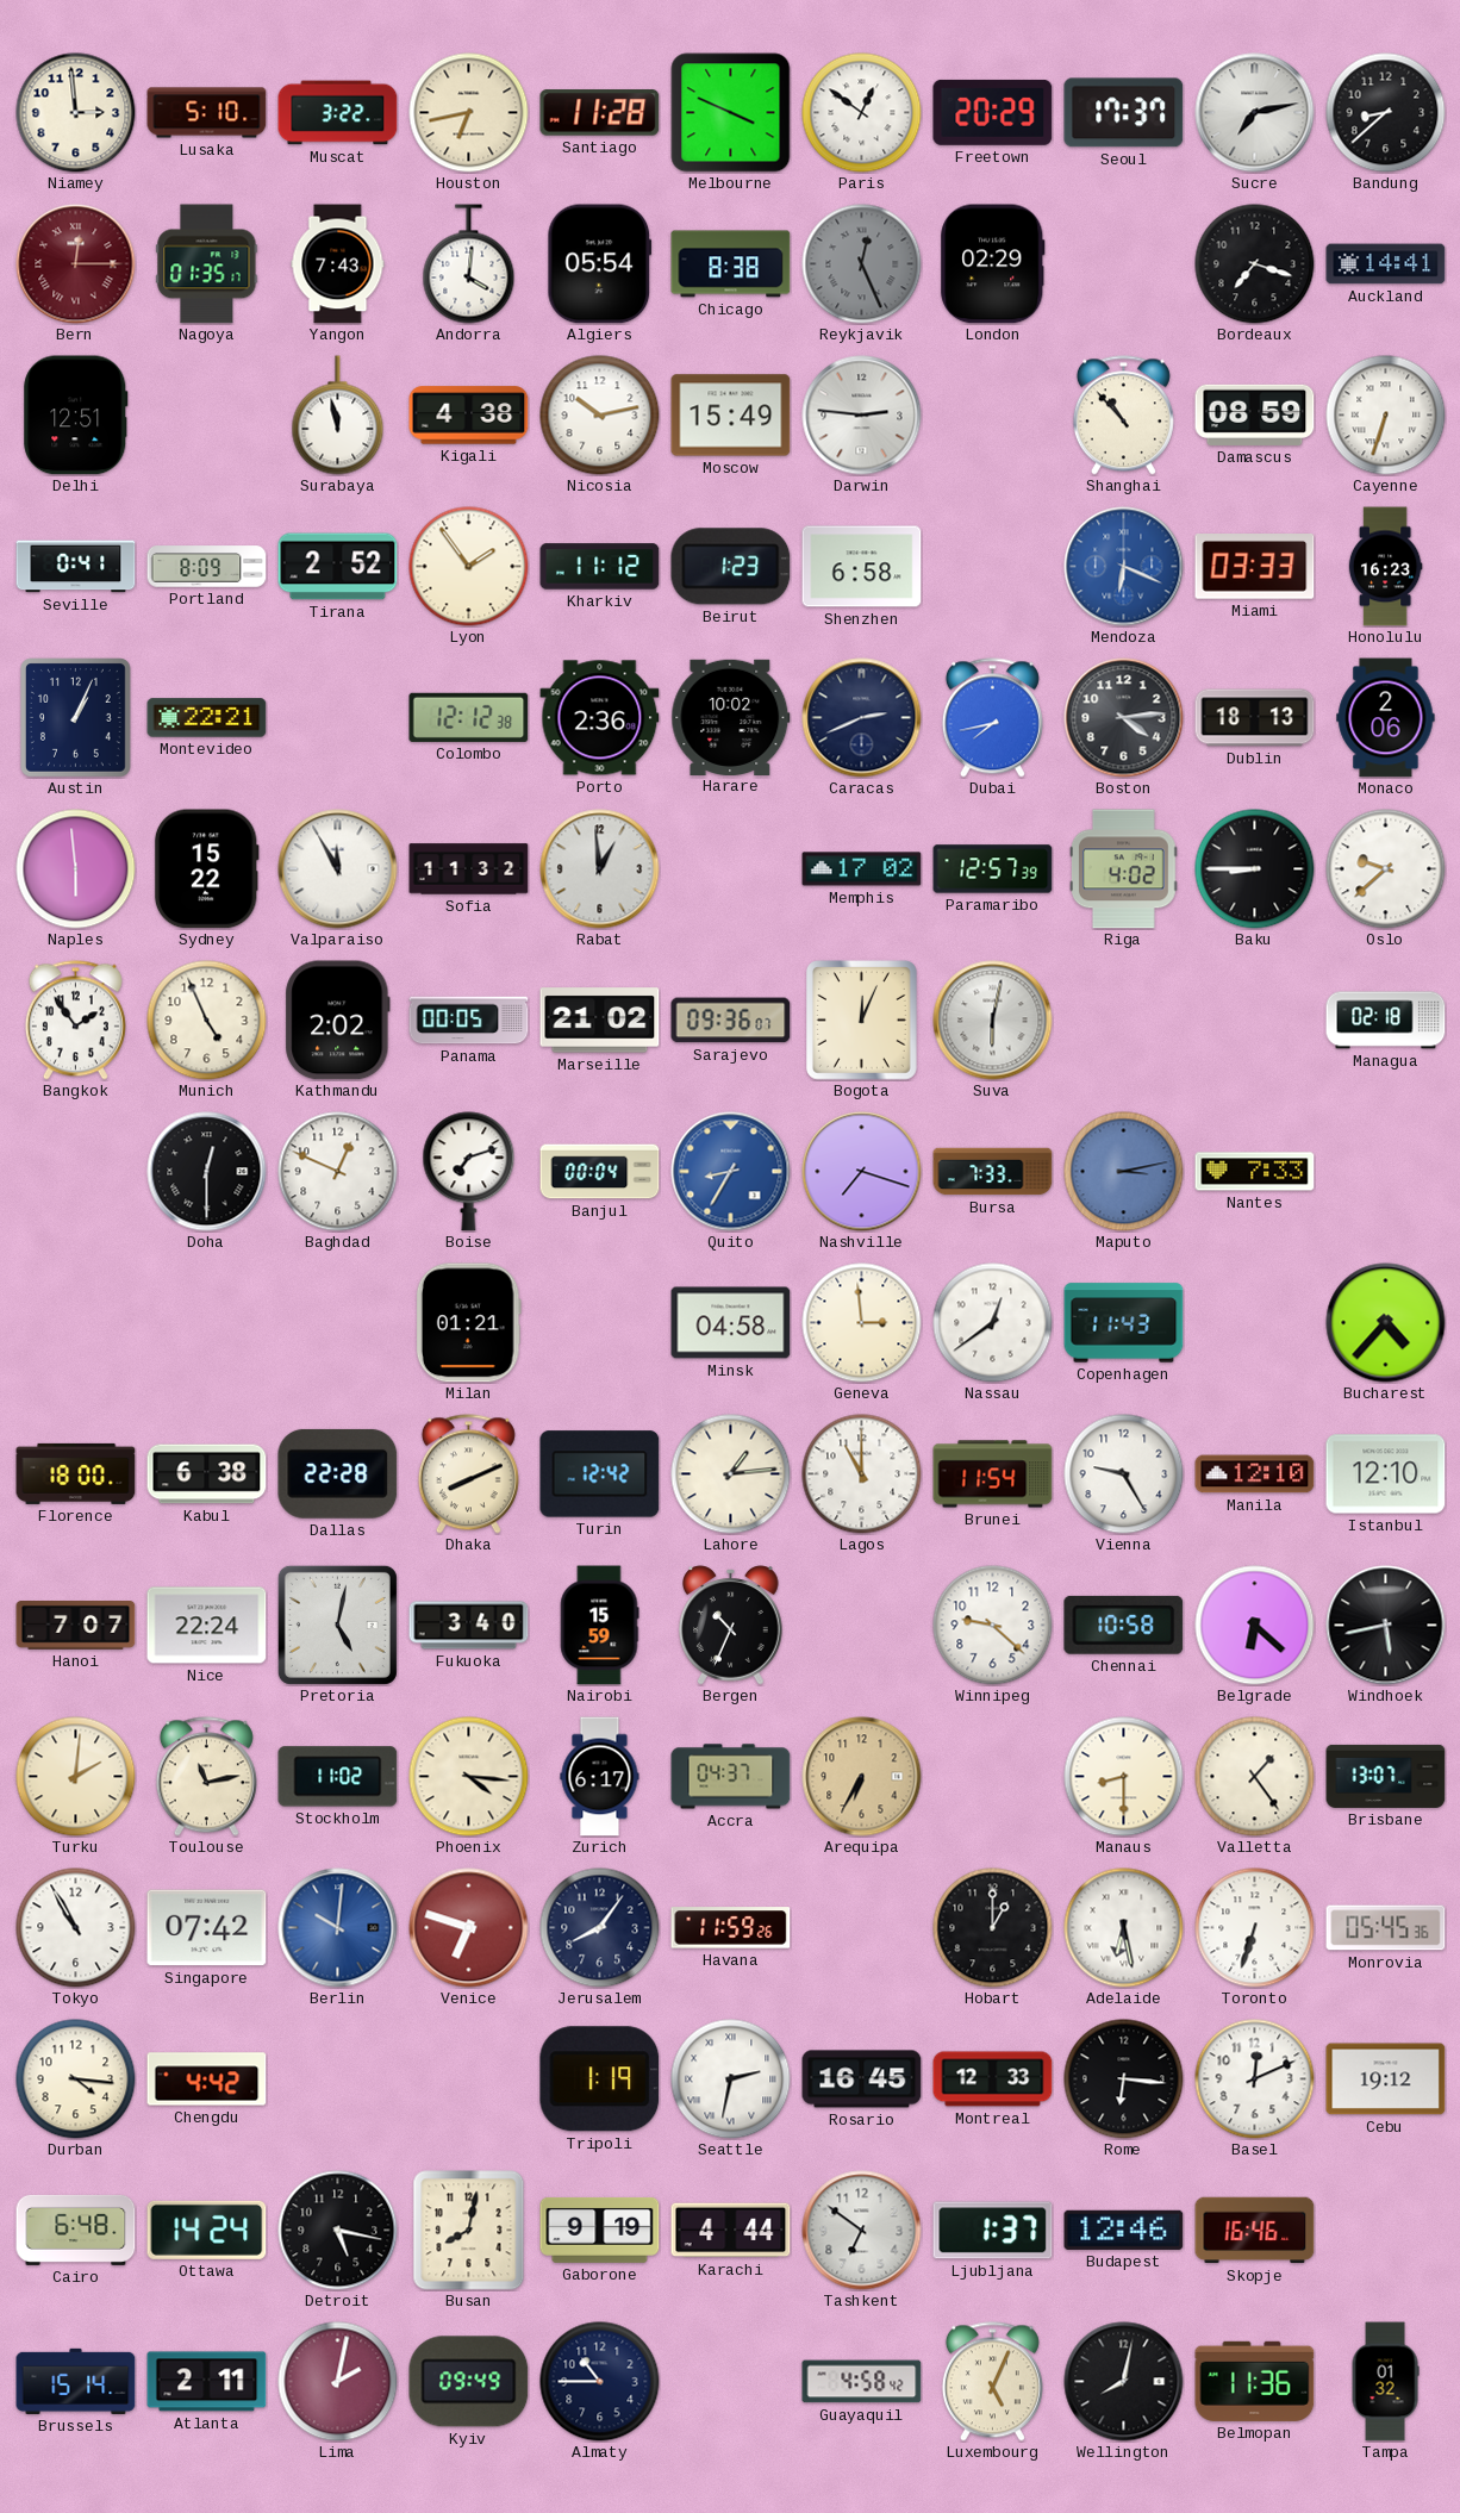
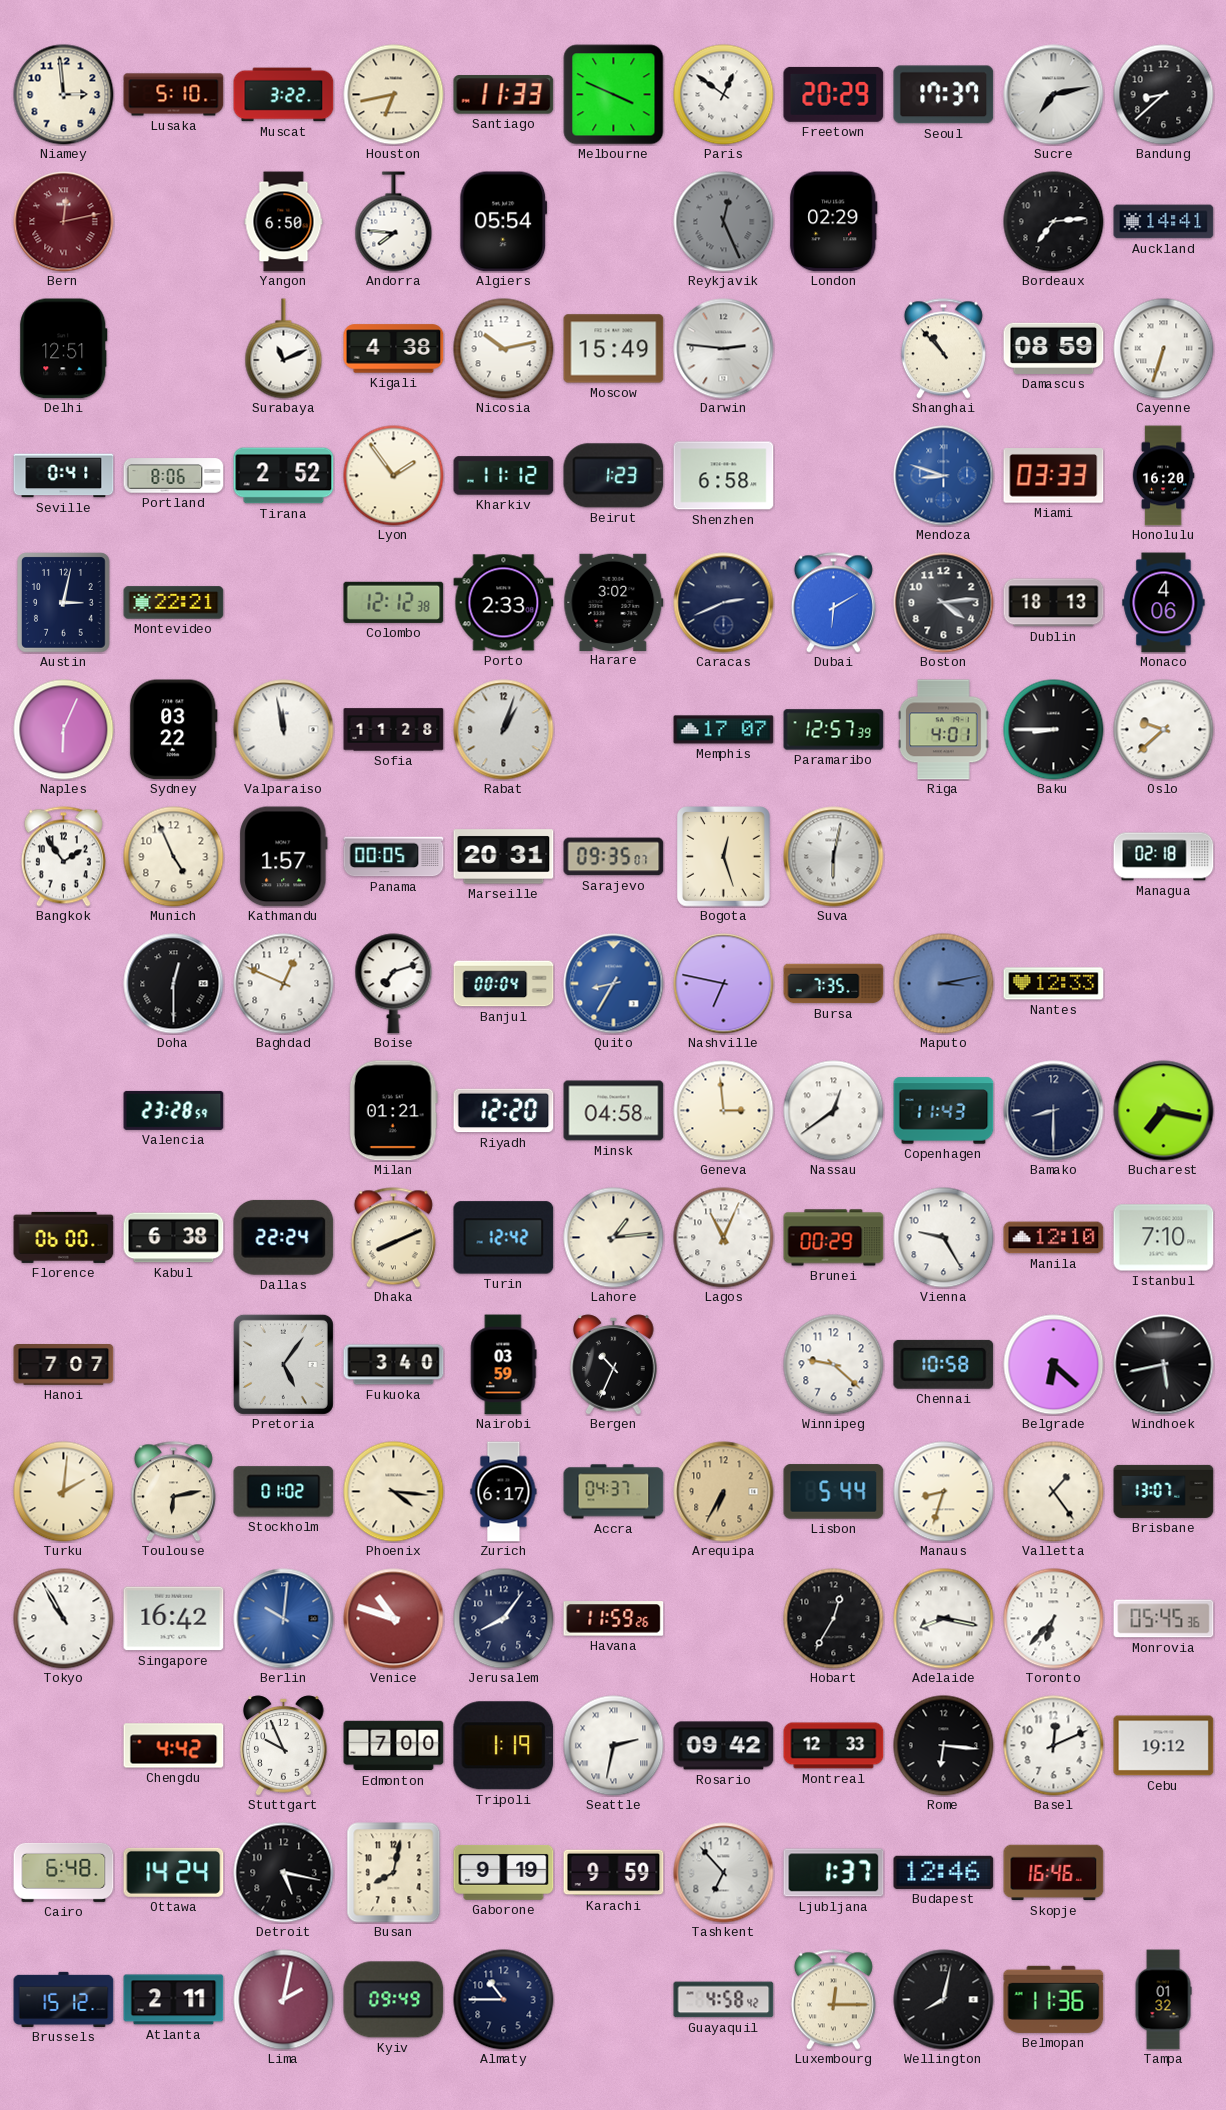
Santiago: 11:28 -> 11:33
Bern: 12:15 -> 12:13
Nagoya: 01:35 -> none
Yangon: 7:43 -> 6:50
Andorra: 4:01 -> 7:46
Chicago: 8:38 -> none
Bordeaux: 7:18 -> 7:14
Surabaya: 11:58 -> 11:11
Portland: 8:09 -> 8:06
Mendoza: 6:19 -> 8:48
Honolulu: 16:23 -> 16:20
Austin: 1:04 -> 3:02
Porto: 2:36 -> 2:33
Harare: 10:02 -> 3:02
Dubai: 7:43 -> 6:10
Monaco: 2:06 -> 4:06
Naples: 5:59 -> 6:04
Sydney: 15:22 -> 03:22
Valparaiso: 11:55 -> 11:58
Sofia: 11:32 -> 11:28
Rabat: 12:59 -> 1:03
Memphis: 17:02 -> 17:07
Riga: 4:02 -> 4:01
Kathmandu: 2:02 -> 1:57
Marseille: 21:02 -> 20:31
Sarajevo: 09:36 -> 09:35
Bogota: 12:04 -> 12:27
Nashville: 7:18 -> 6:47
Bursa: 7:33 -> 7:35
Nantes: 7:33 -> 12:33
Valencia: none -> 23:28
Riyadh: none -> 12:20
Bamako: none -> 8:30
Bucharest: 4:37 -> 7:17
Florence: 18:00 -> 06:00
Dallas: 22:28 -> 22:24
Lagos: 11:00 -> 11:04
Brunei: 11:54 -> 00:29
Istanbul: 12:10 -> 7:10
Nice: 22:24 -> none
Pretoria: 5:02 -> 5:06
Nairobi: 15:59 -> 03:59
Toulouse: 11:13 -> 6:13
Stockholm: 11:02 -> 01:02
Lisbon: none -> 5:44
Manaus: 8:30 -> 8:33
Singapore: 07:42 -> 16:42
Venice: 6:48 -> 10:48
Hobart: 1:00 -> 12:35
Adelaide: 6:28 -> 8:17
Toronto: 6:33 -> 6:37
Durban: 4:16 -> none
Stuttgart: none -> 9:56
Edmonton: none -> 7:00
Rosario: 16:45 -> 09:42
Karachi: 4:44 -> 9:59
Tashkent: 6:51 -> 6:53
Brussels: 15:14 -> 15:12
Luxembourg: 5:04 -> 12:15
